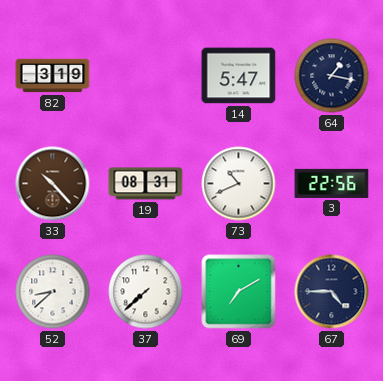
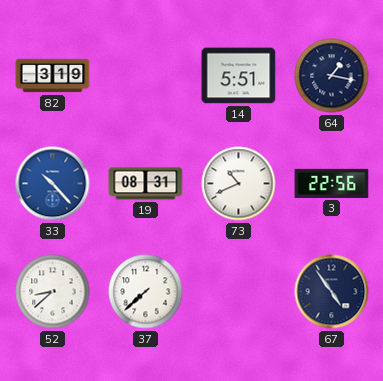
14: 5:47 -> 5:51
33 dial: brown -> blue
69: 7:10 -> none
67: 4:45 -> 4:54
